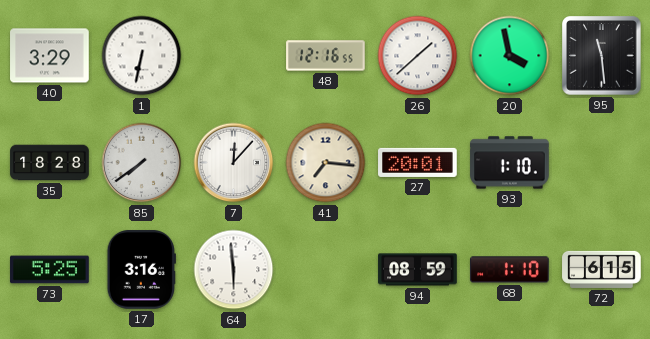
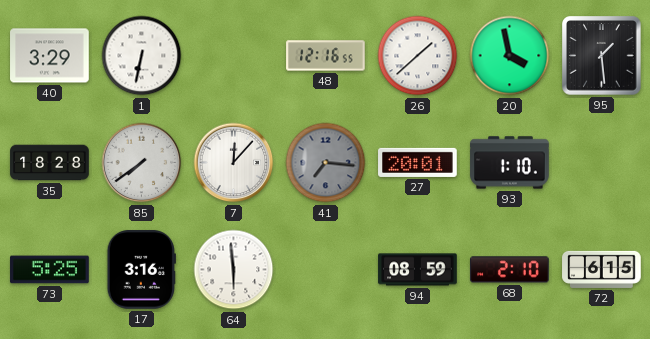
95: 11:29 -> 1:29
41 dial: cream -> grey
68: 1:10 -> 2:10
